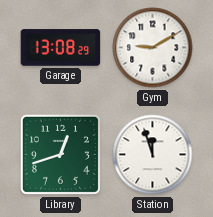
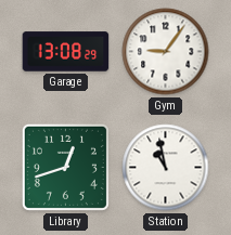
Gym: 9:10 -> 9:06
Station: 11:57 -> 10:58
